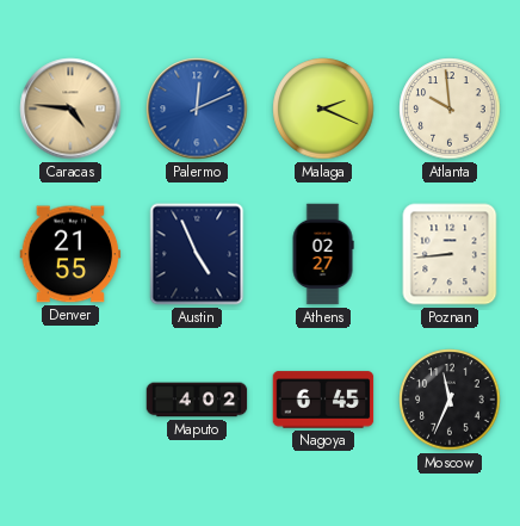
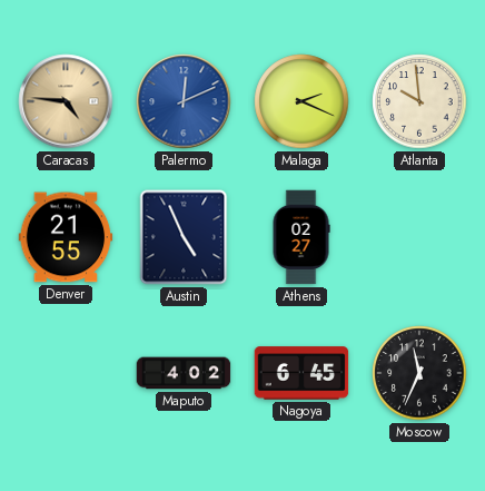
Poznan: 8:44 -> none
